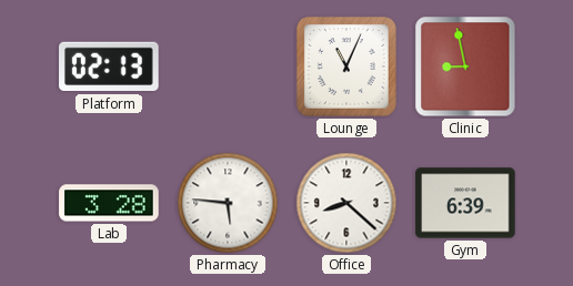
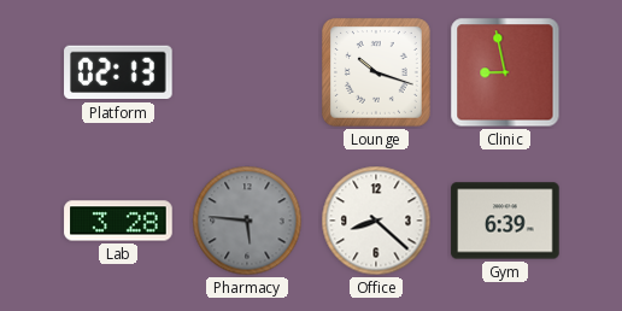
Lounge: 11:04 -> 10:18
Pharmacy dial: white -> grey
